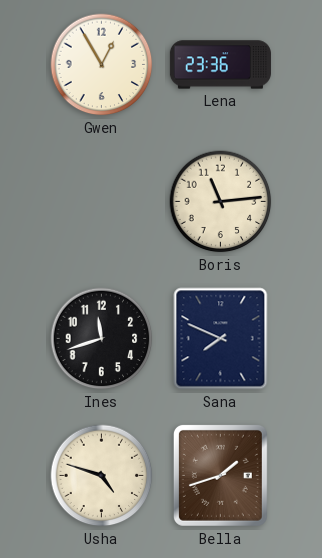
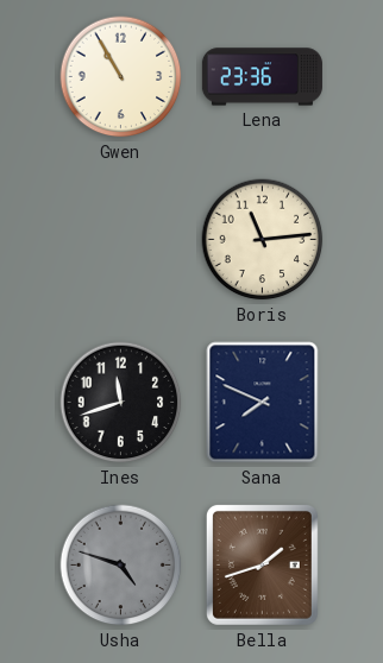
Gwen: 12:55 -> 10:55
Usha dial: cream -> grey
